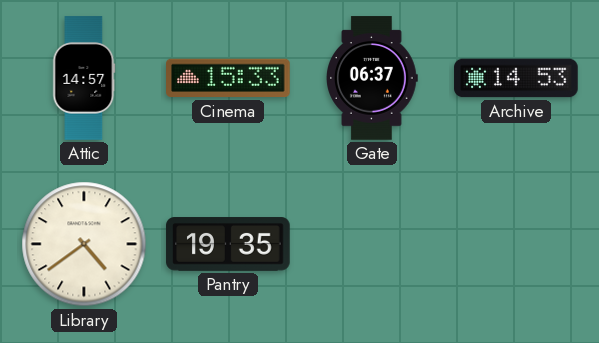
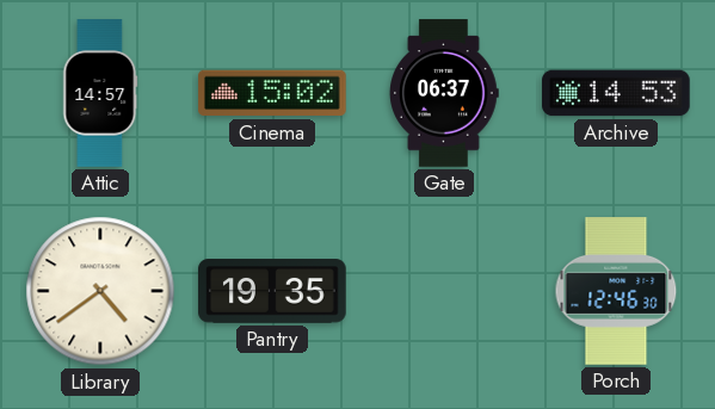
Cinema: 15:33 -> 15:02
Porch: none -> 12:46
